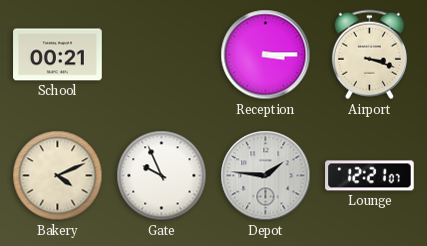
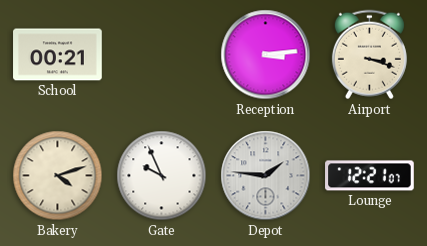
Reception: 3:15 -> 3:14
Bakery: 4:11 -> 4:12
